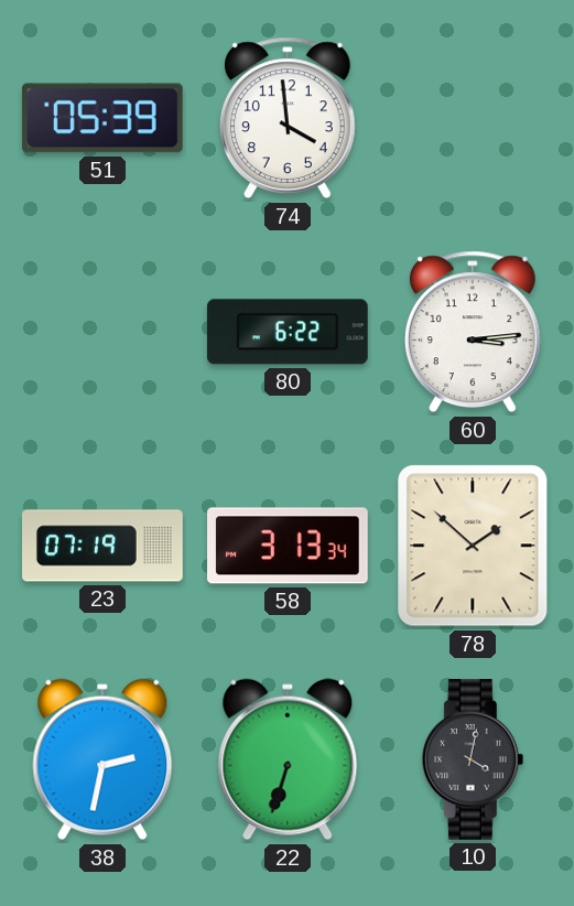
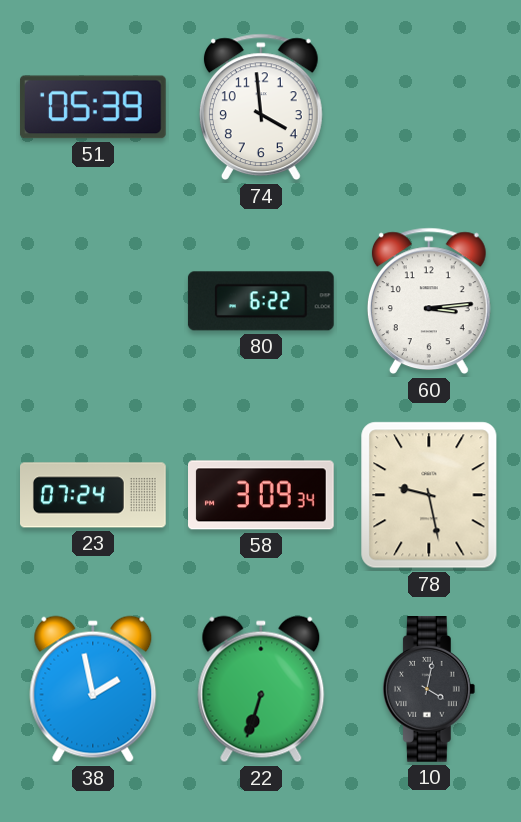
23: 07:19 -> 07:24
58: 3:13 -> 3:09
78: 1:52 -> 9:28
38: 2:32 -> 1:58
